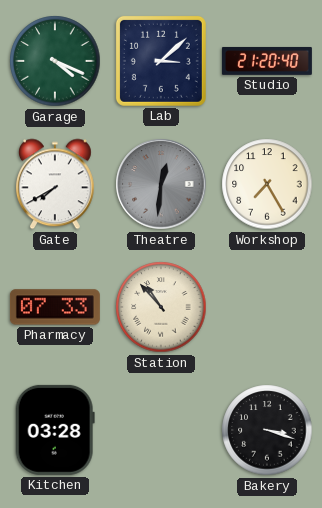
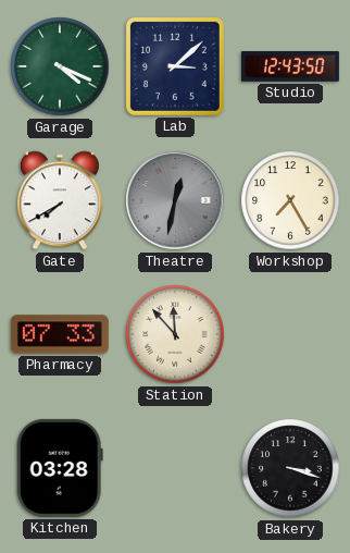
Studio: 21:20 -> 12:43
Theatre: 12:31 -> 12:32
Station: 10:53 -> 11:53
